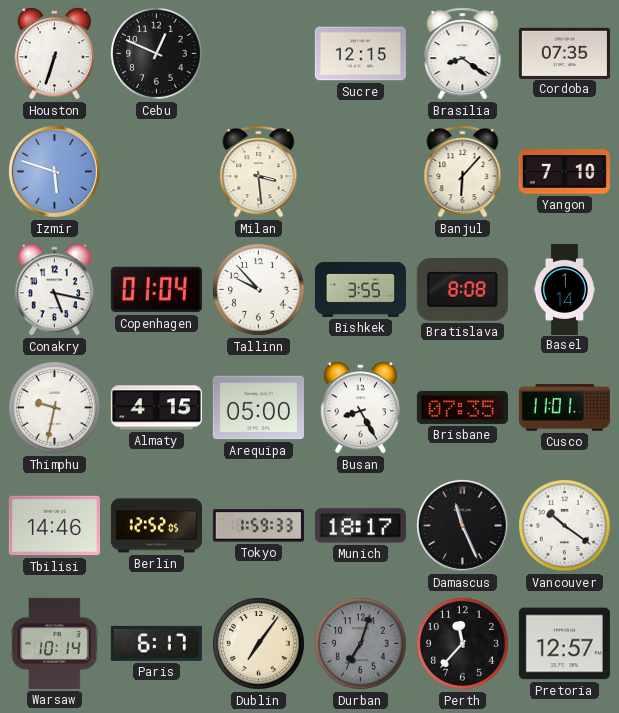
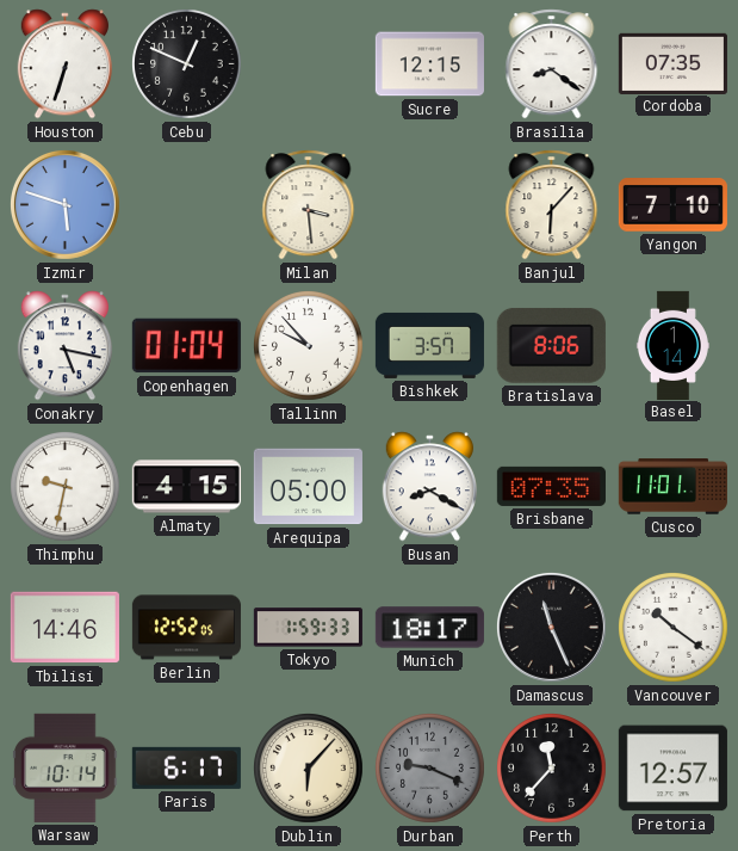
Bishkek: 3:55 -> 3:57
Bratislava: 8:08 -> 8:06
Busan: 8:25 -> 8:20
Dublin: 7:06 -> 6:07
Durban: 7:03 -> 9:19
